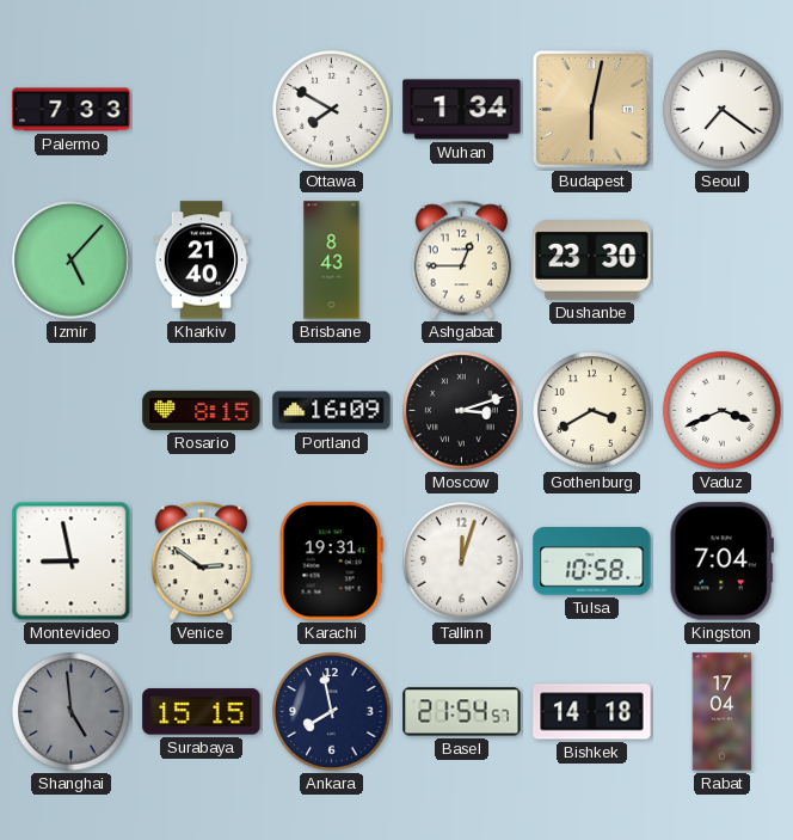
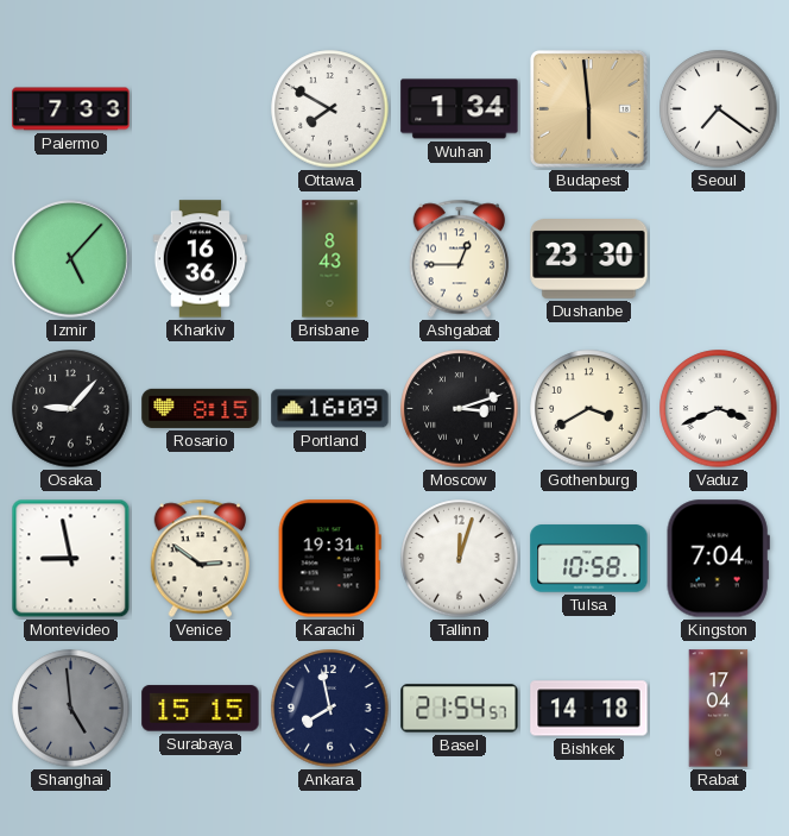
Budapest: 6:02 -> 5:59
Kharkiv: 21:40 -> 16:36
Osaka: none -> 9:07
